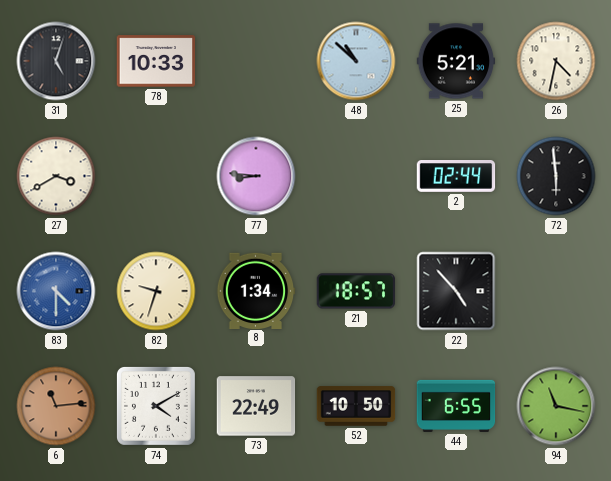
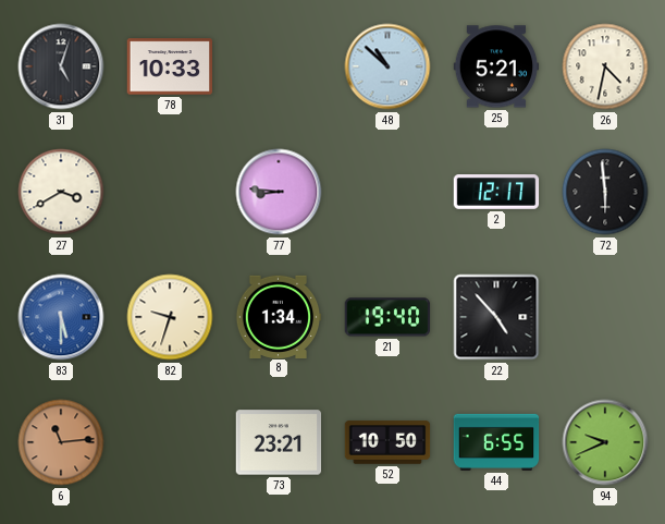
2: 02:44 -> 12:17
83: 4:30 -> 5:30
21: 18:57 -> 19:40
74: 4:10 -> none
73: 22:49 -> 23:21
94: 11:17 -> 9:41
